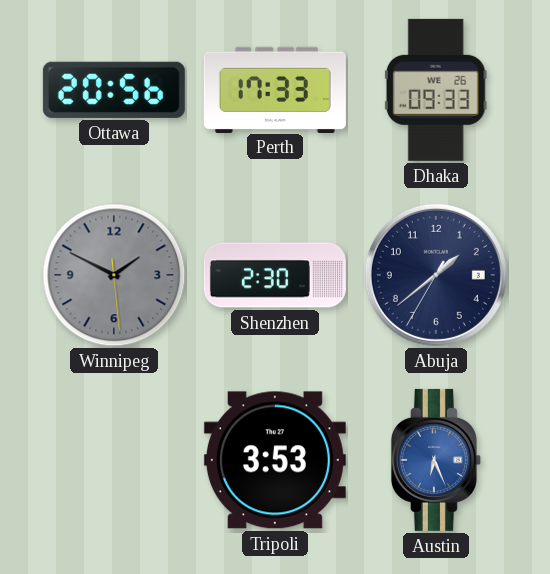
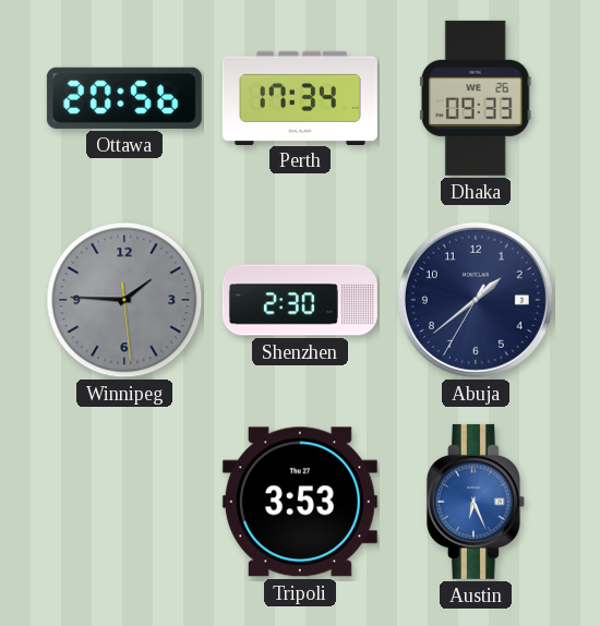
Perth: 17:33 -> 17:34
Winnipeg: 1:49 -> 1:45
